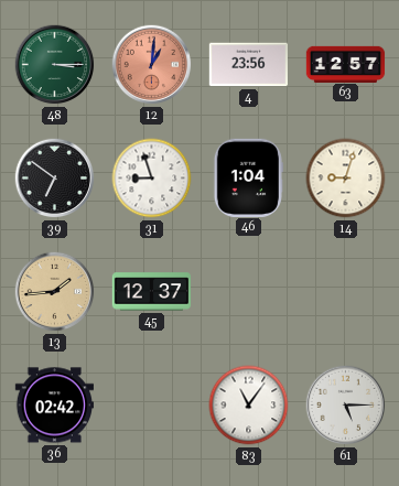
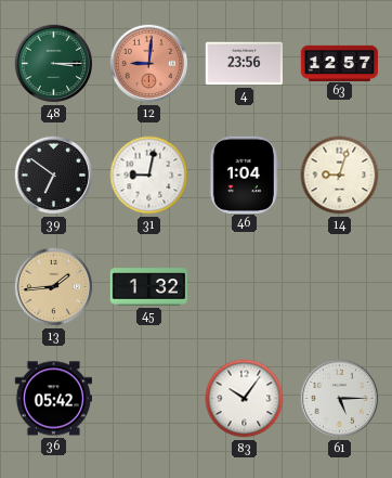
12: 1:01 -> 9:01
31: 8:57 -> 9:02
45: 12:37 -> 1:32
36: 02:42 -> 05:42
83: 11:06 -> 10:06
